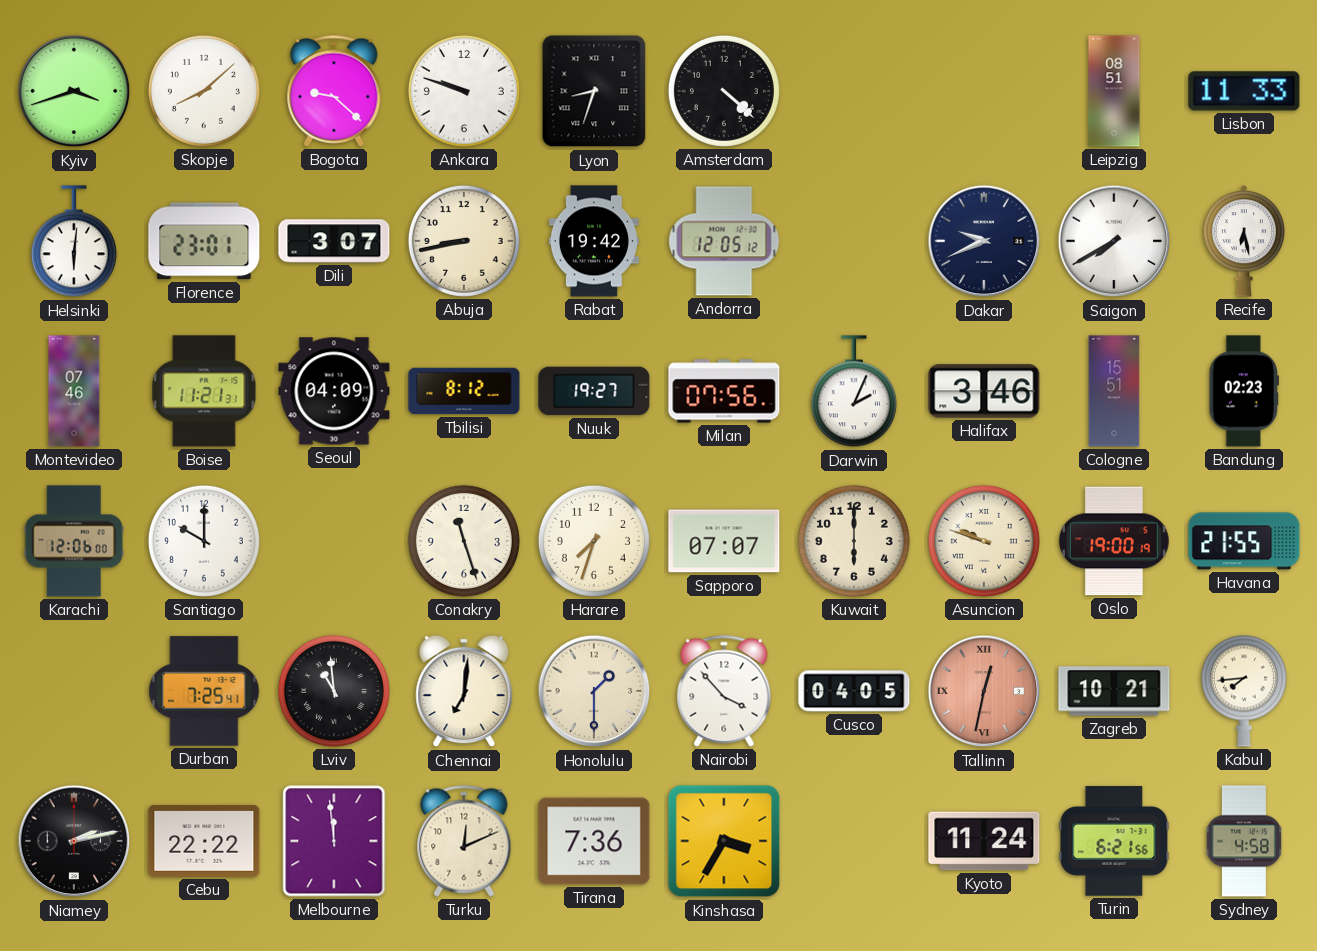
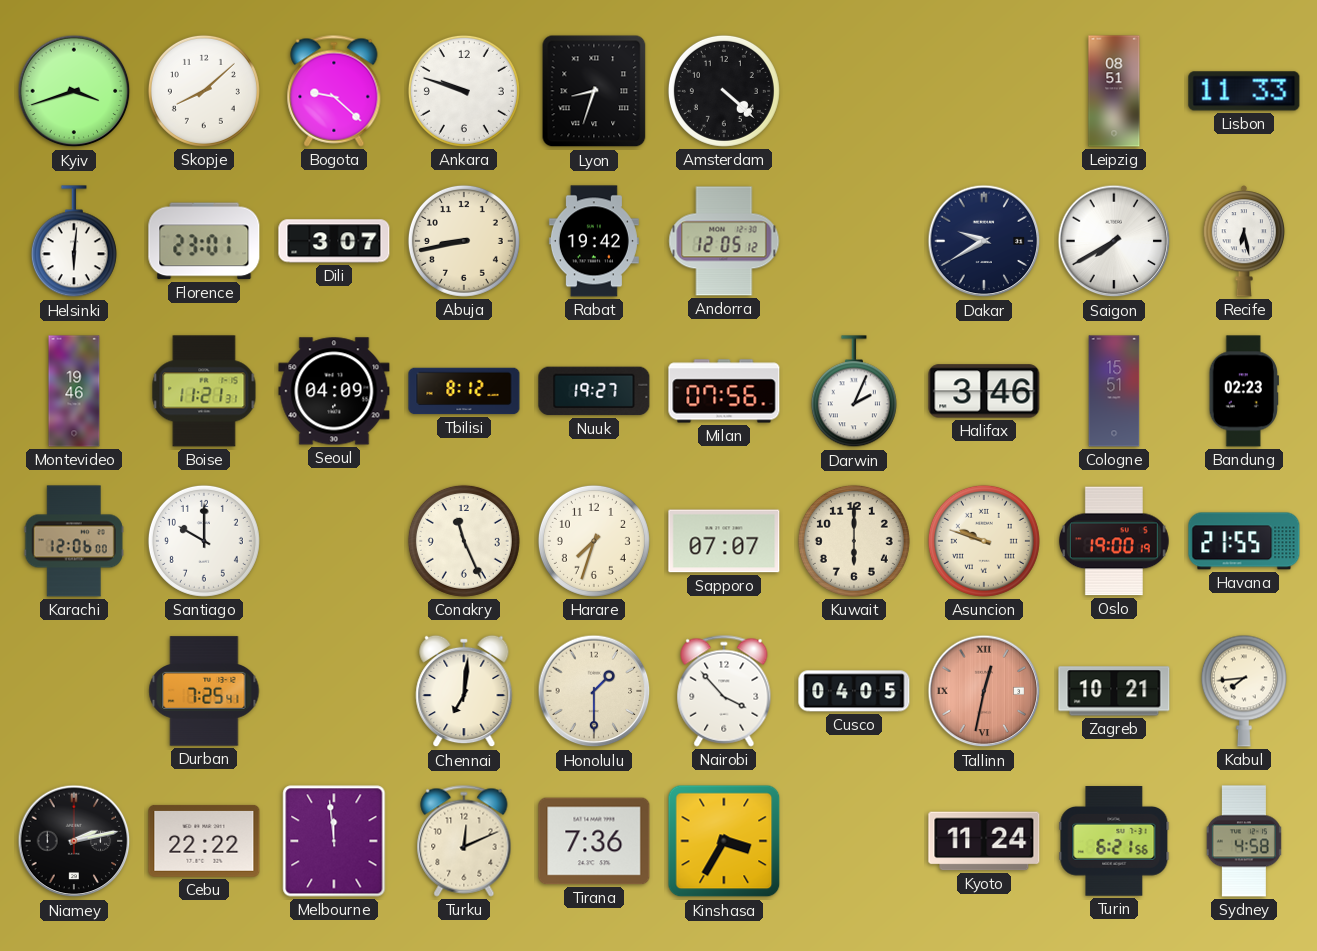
Dakar: 9:41 -> 9:40
Montevideo: 07:46 -> 19:46
Conakry: 11:27 -> 11:26
Lviv: 10:59 -> none
